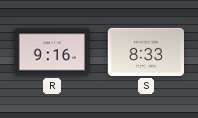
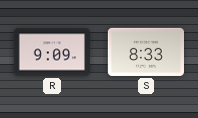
R: 9:16 -> 9:09
